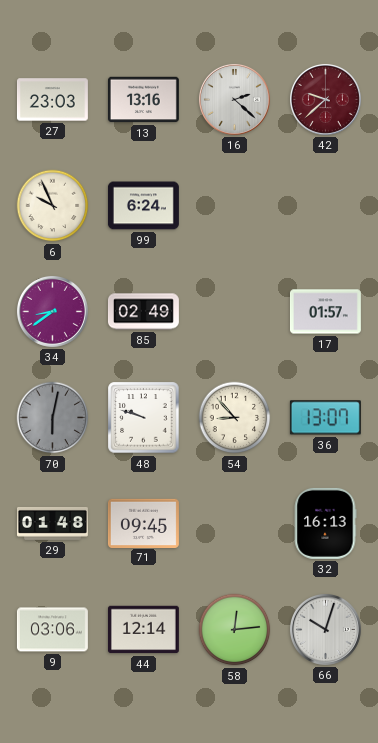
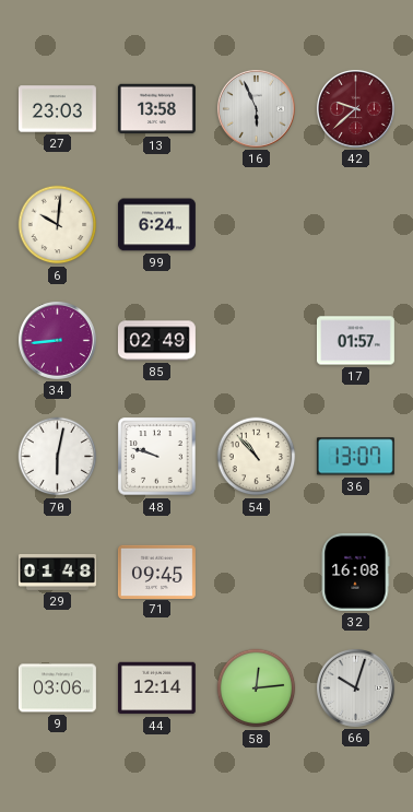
13: 13:16 -> 13:58
16: 2:22 -> 5:56
6: 9:56 -> 10:01
34: 8:39 -> 8:44
70 dial: grey -> white
54: 8:53 -> 10:53
32: 16:13 -> 16:08
